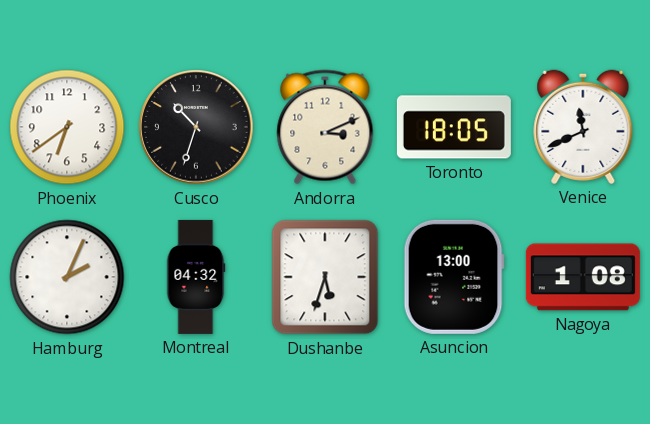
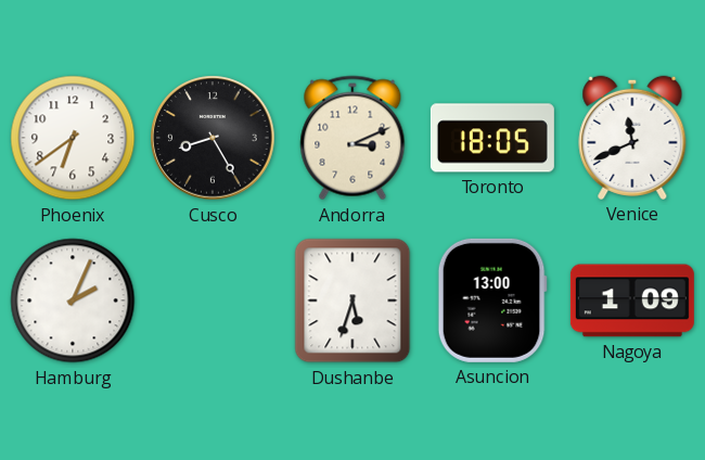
Cusco: 10:33 -> 8:25
Montreal: 04:32 -> none
Nagoya: 1:08 -> 1:09
